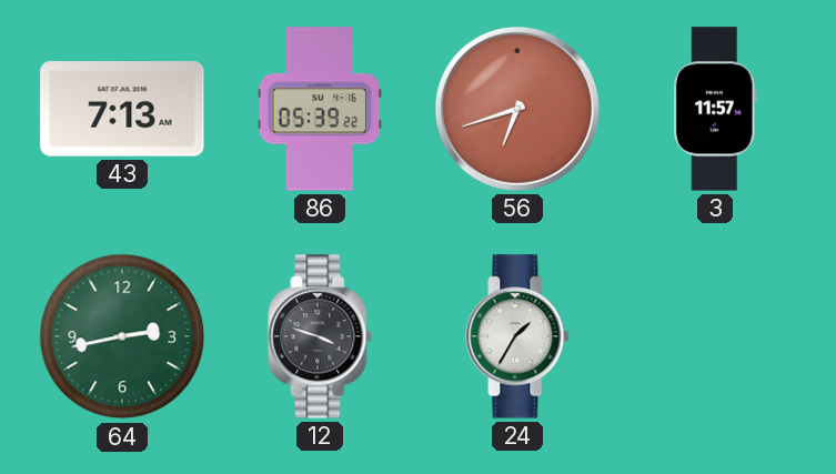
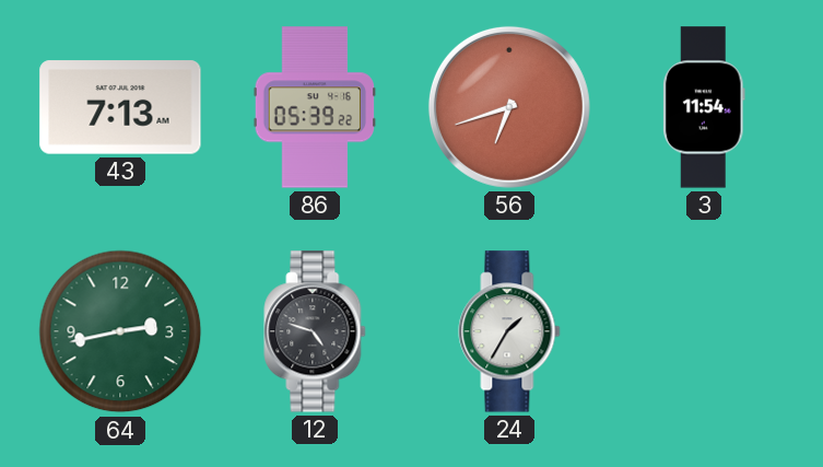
3: 11:57 -> 11:54
12: 3:48 -> 4:48
